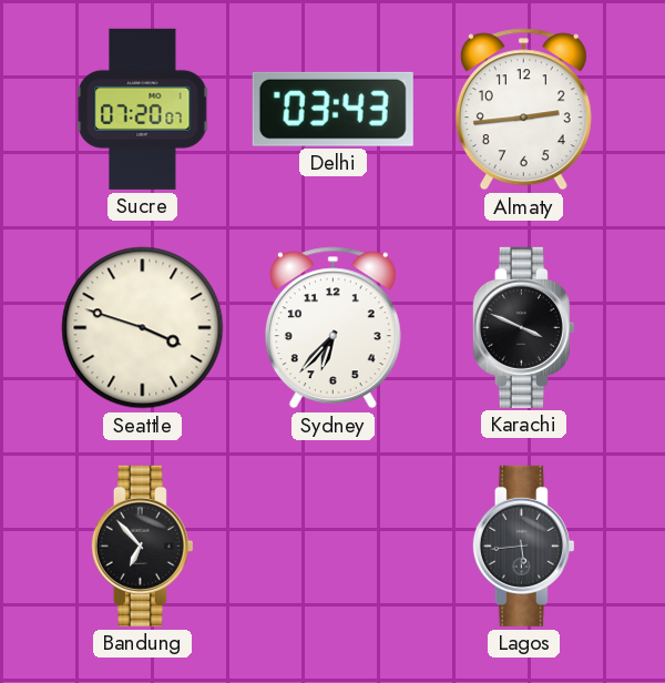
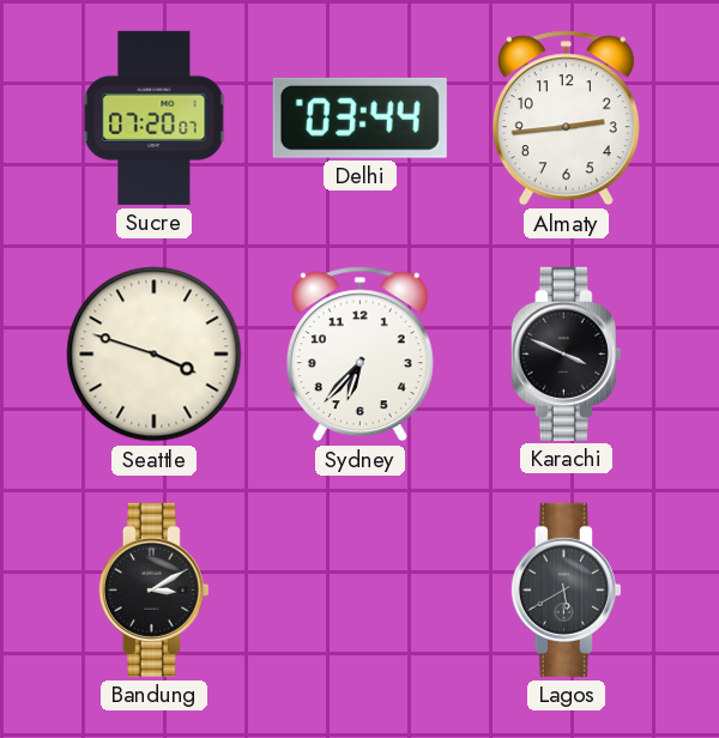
Delhi: 03:43 -> 03:44
Bandung: 6:53 -> 3:10
Lagos: 5:44 -> 5:40
